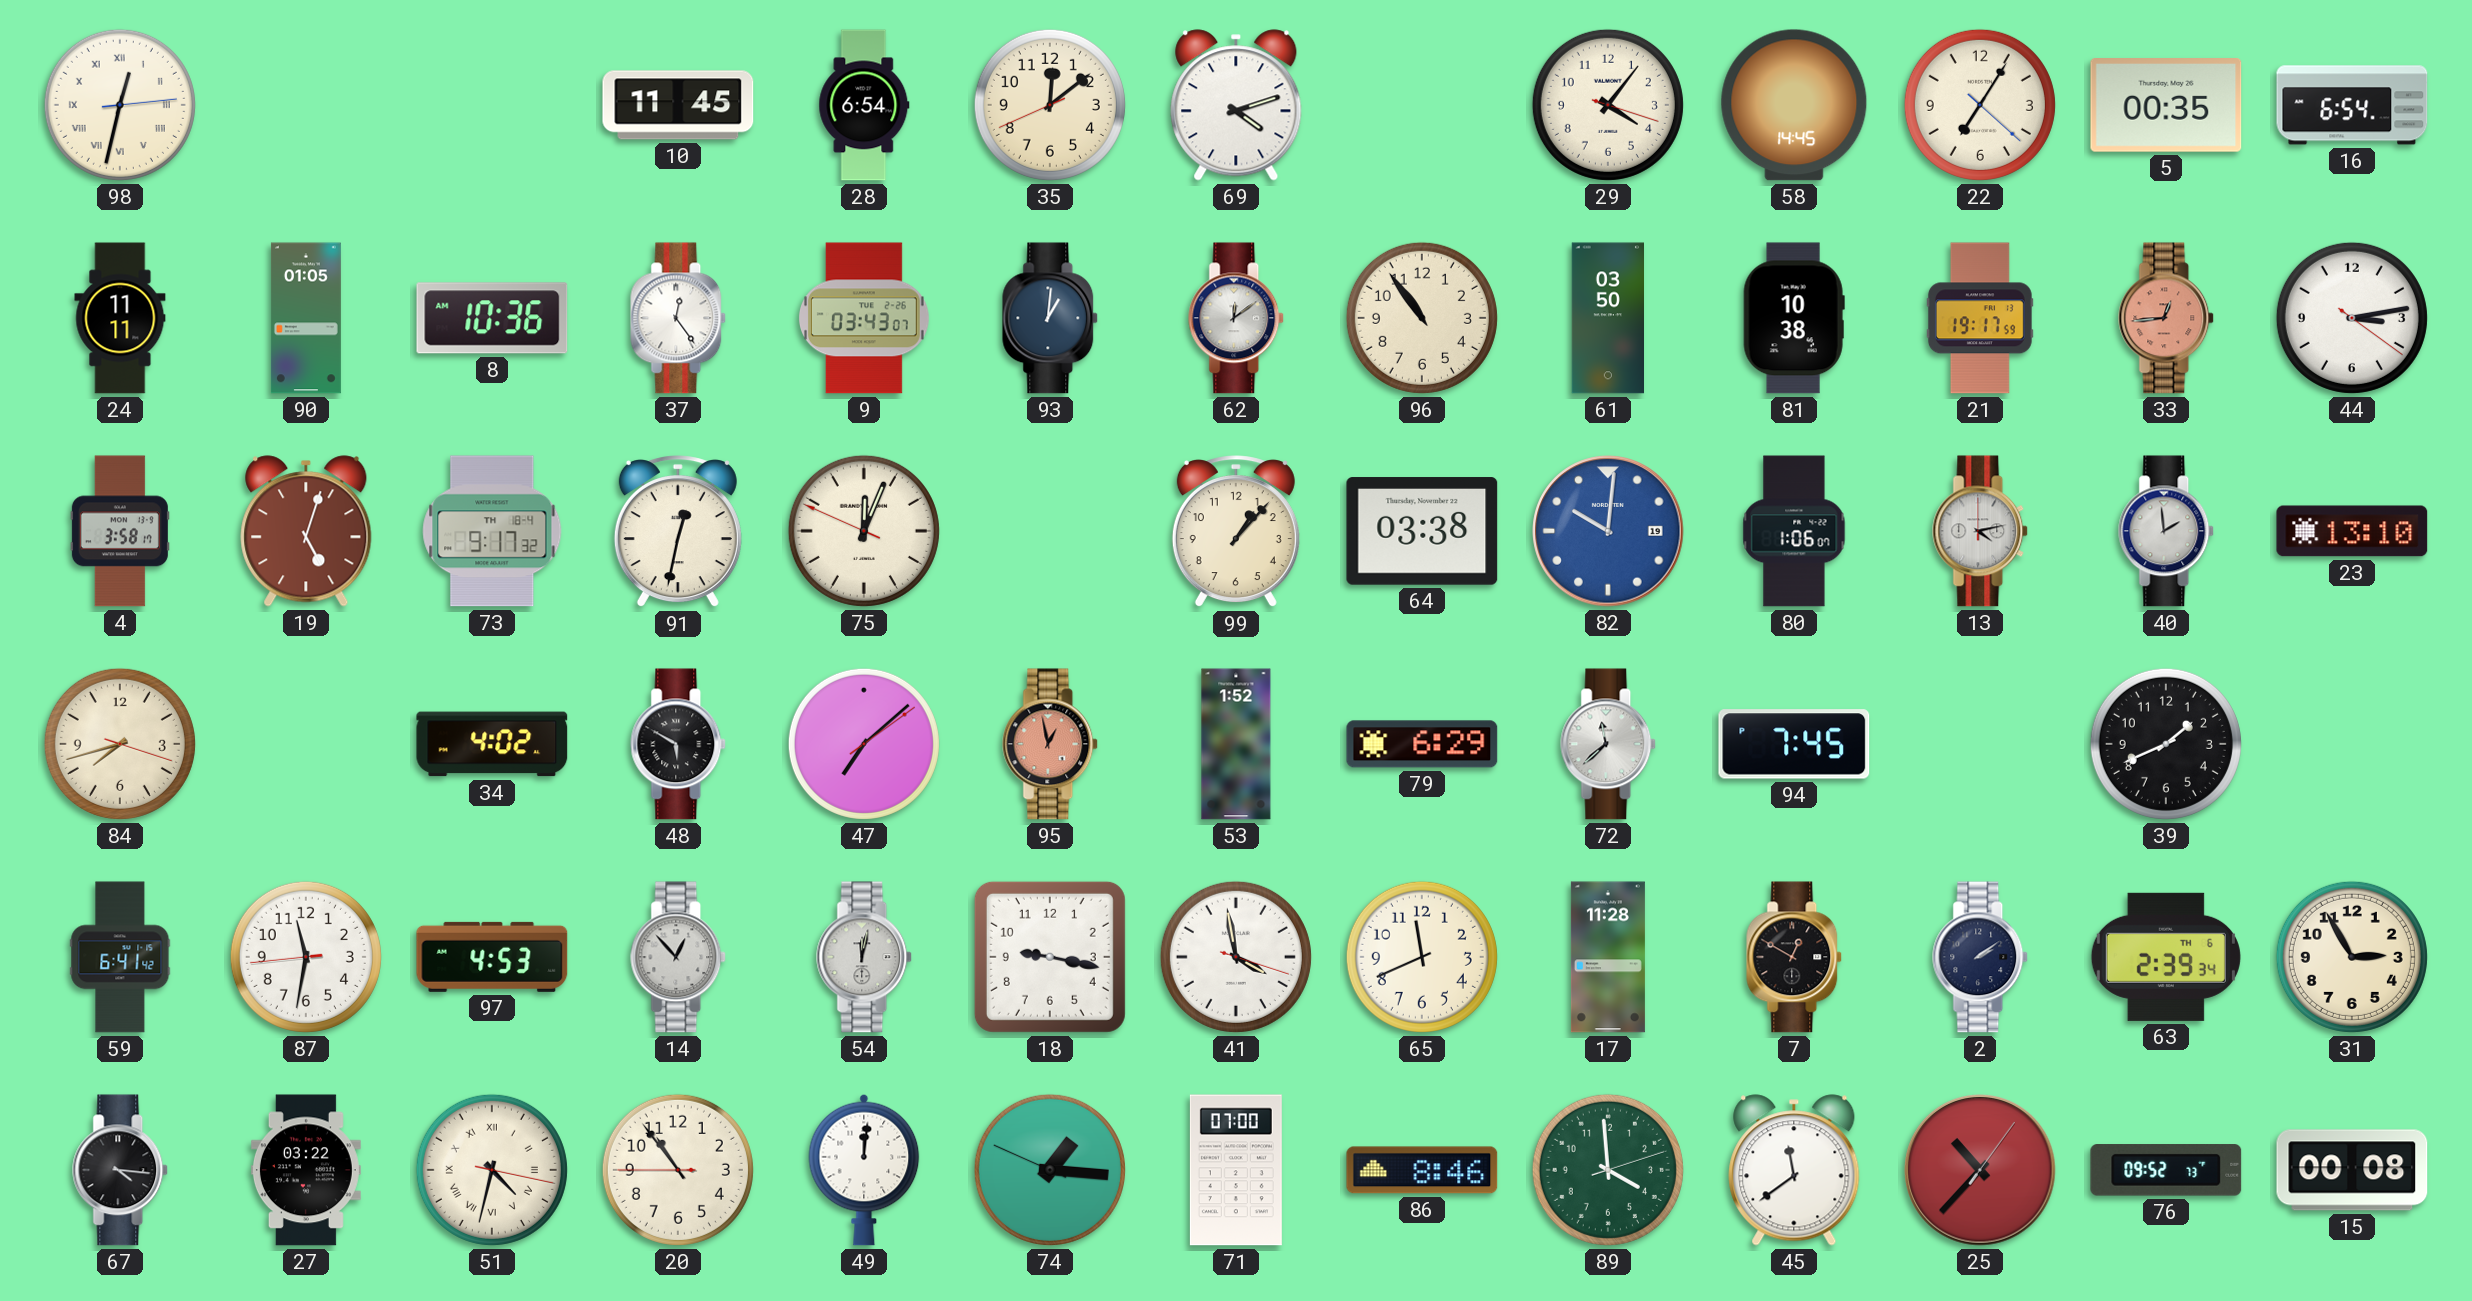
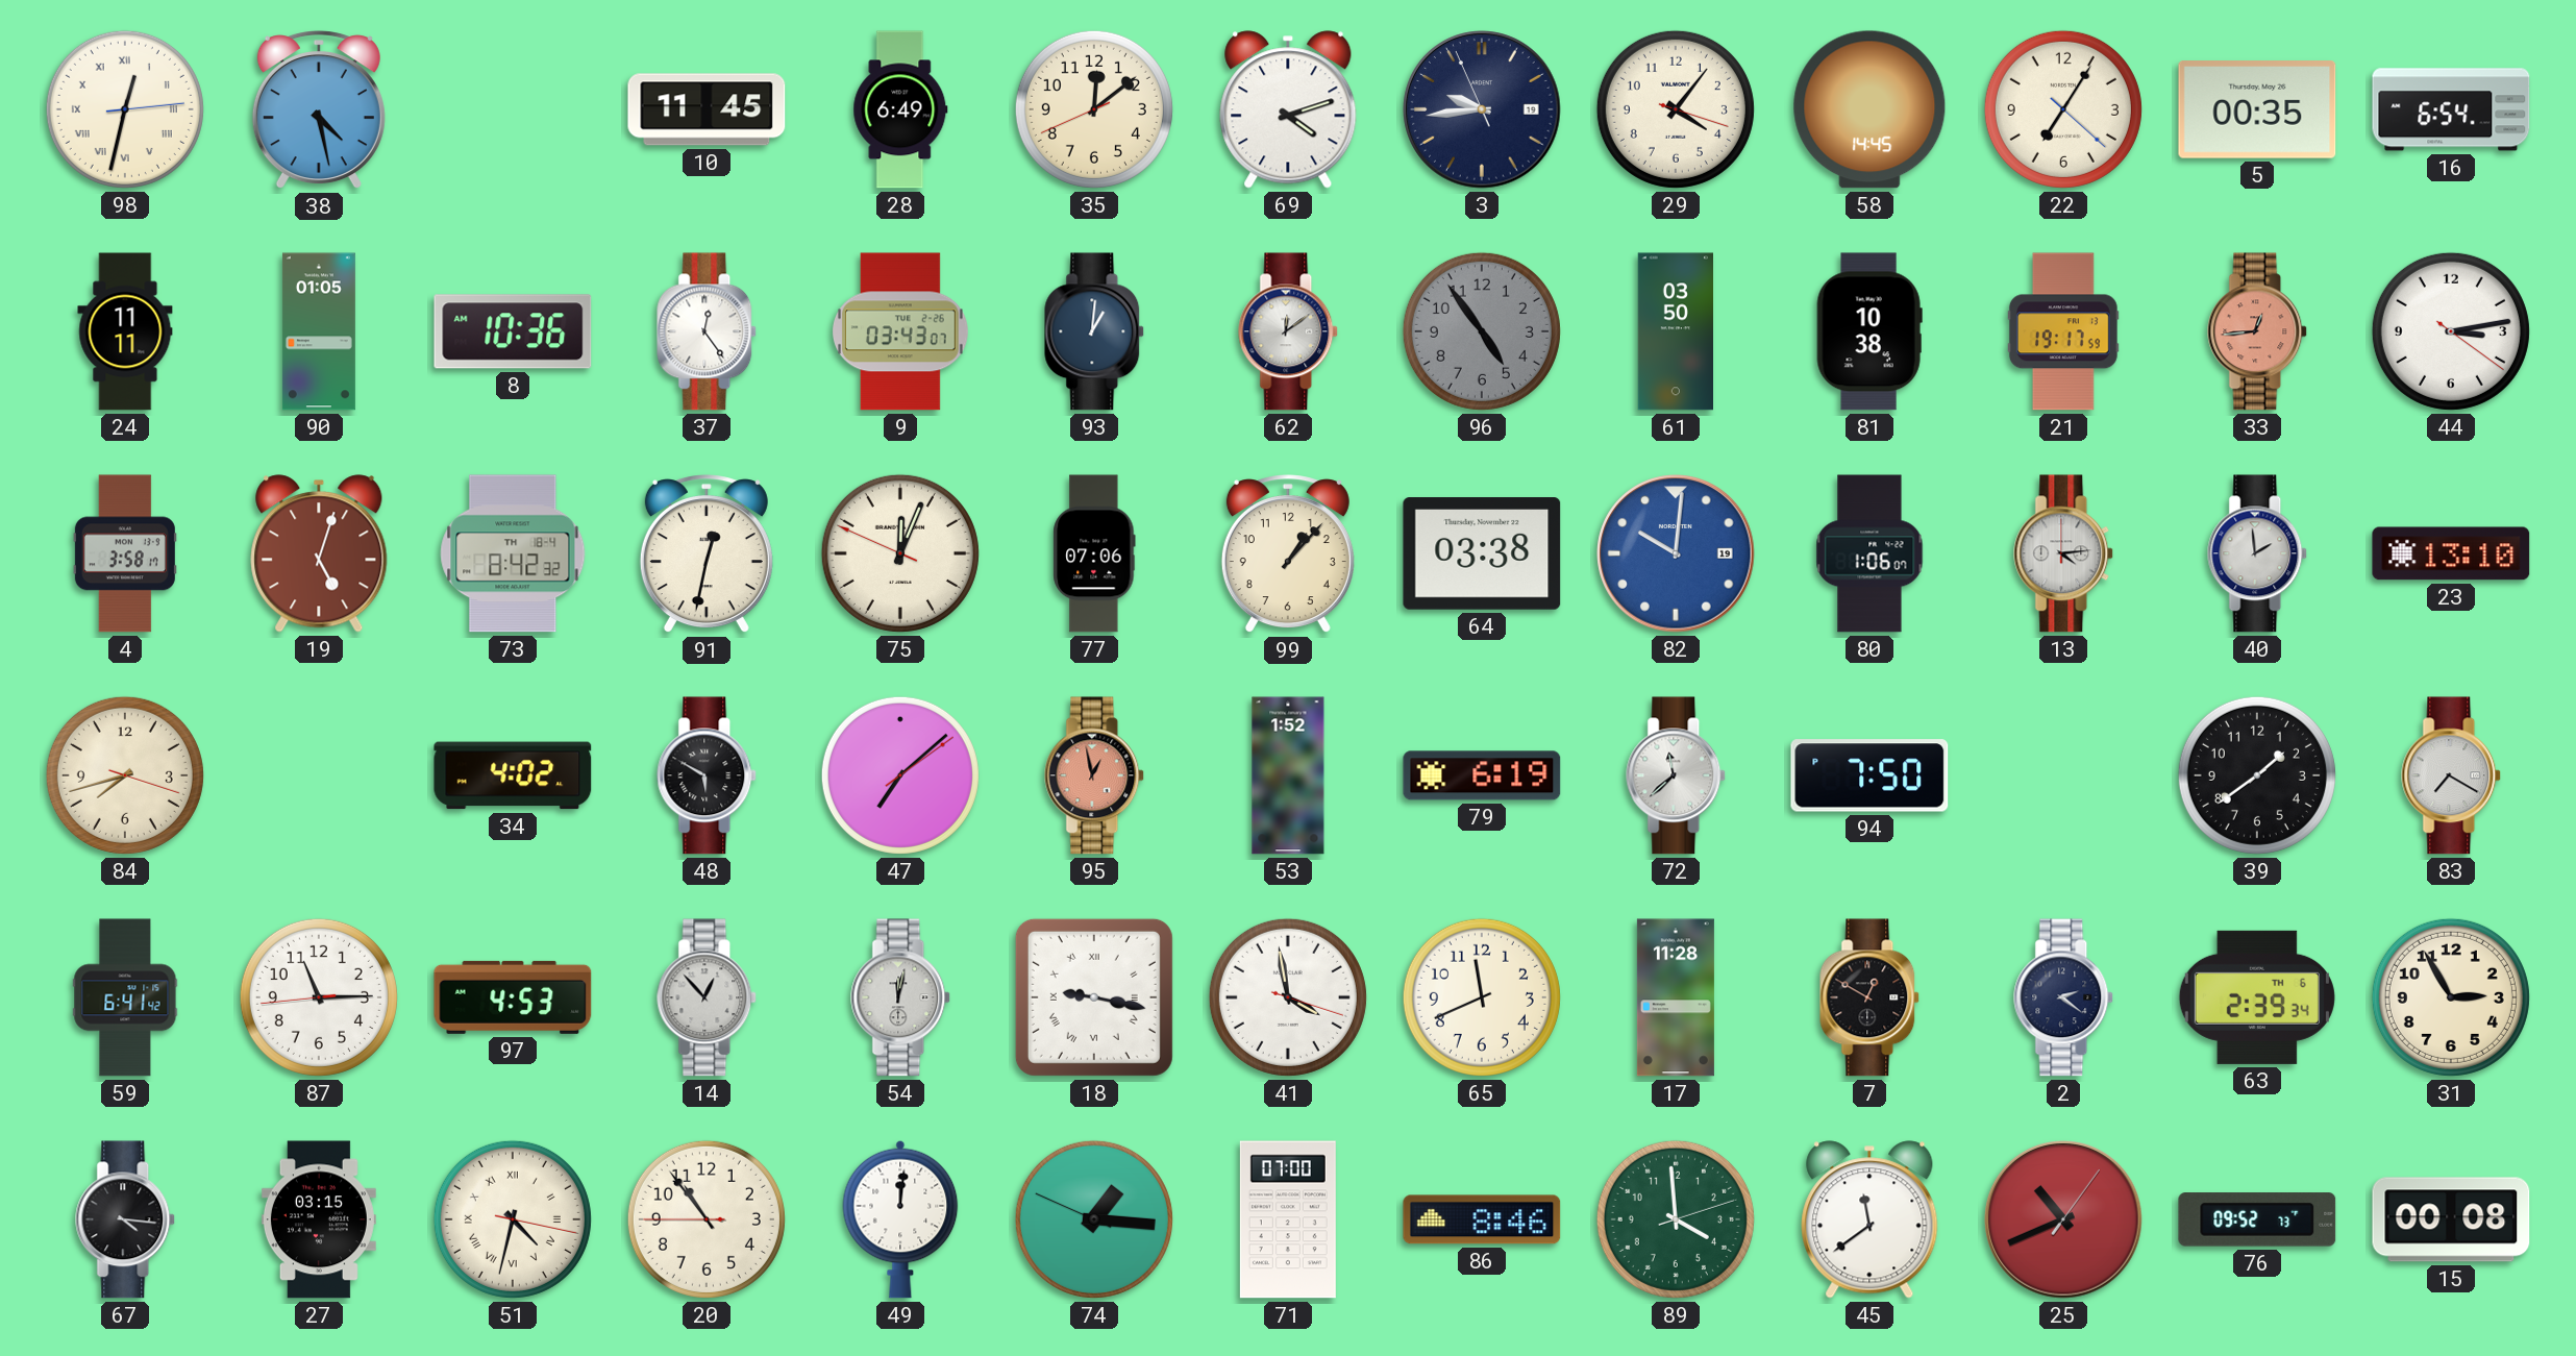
38: none -> 4:28
28: 6:54 -> 6:49
3: none -> 9:43
96: 10:54 -> 4:54
96 dial: cream -> grey
73: 9:17 -> 8:42
77: none -> 07:06
13: 4:13 -> 4:14
79: 6:29 -> 6:19
94: 7:45 -> 7:50
39: 1:41 -> 1:39
83: none -> 7:20
87: 11:31 -> 11:14
18 numerals: Arabic -> Roman
2: 2:09 -> 2:21
27: 03:22 -> 03:15
25: 10:37 -> 10:41
